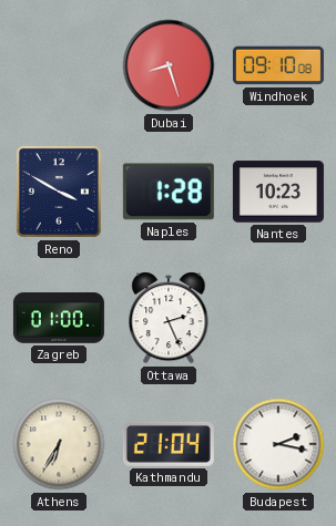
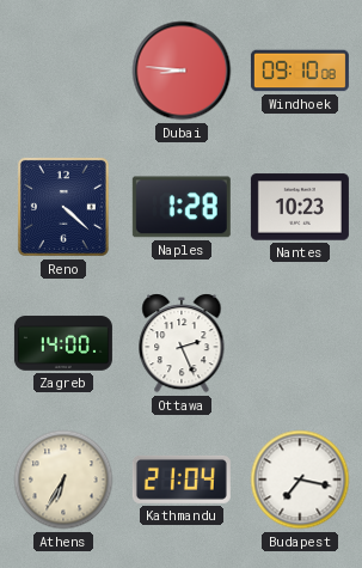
Dubai: 8:27 -> 8:46
Reno: 3:50 -> 4:22
Zagreb: 01:00 -> 14:00
Budapest: 2:17 -> 7:17
